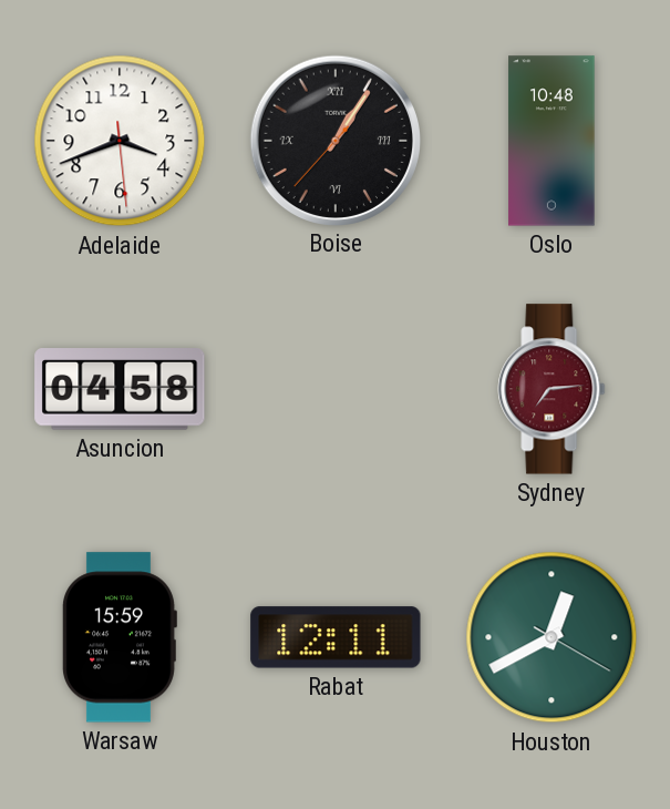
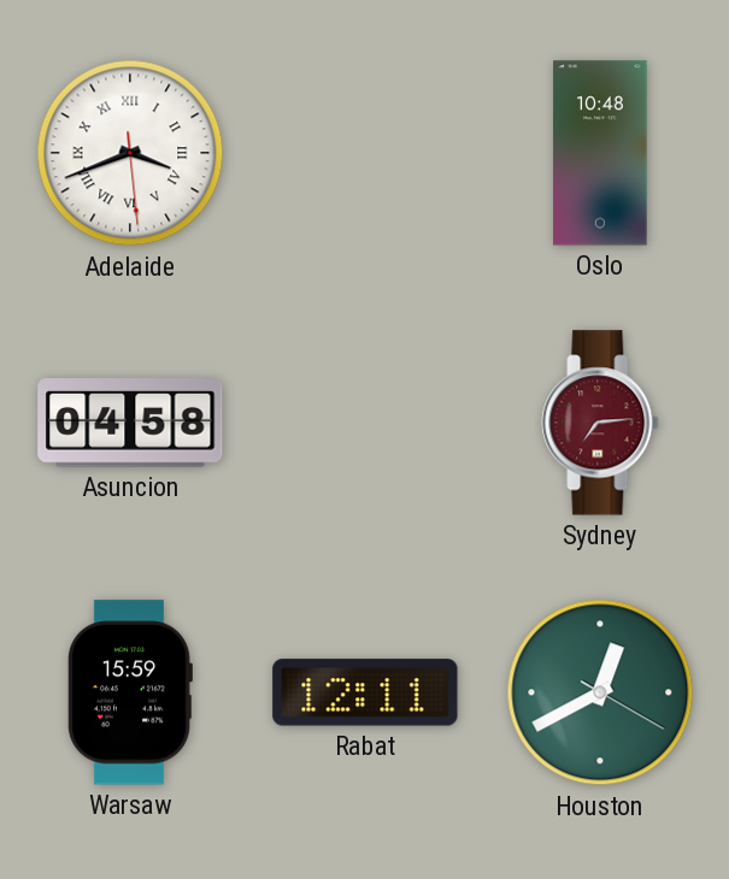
Adelaide numerals: Arabic -> Roman
Boise: 1:05 -> none
